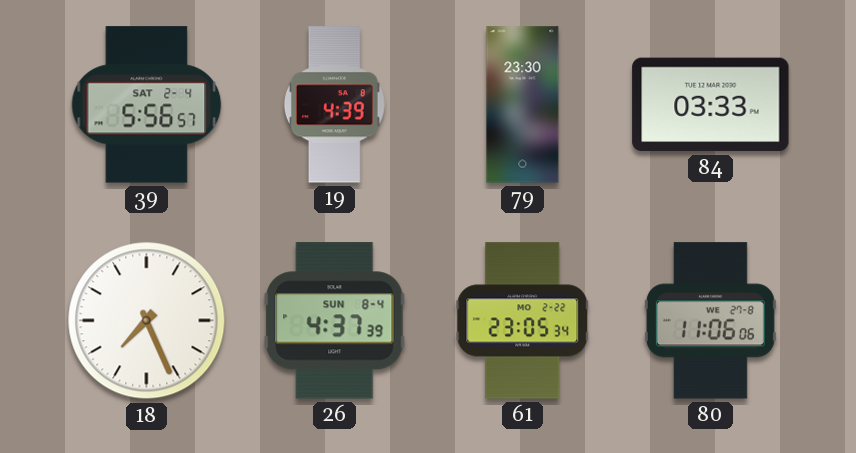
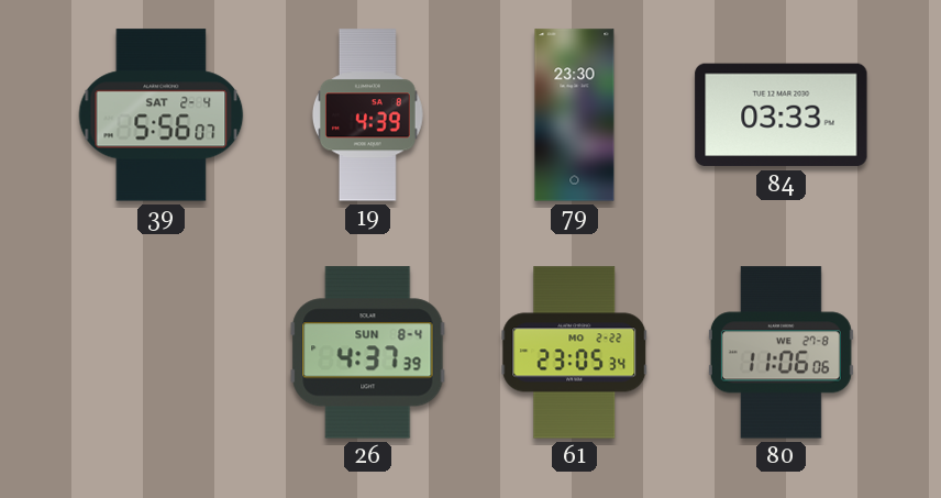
39: 5:56:57 -> 5:56:07
18: 7:26 -> none
